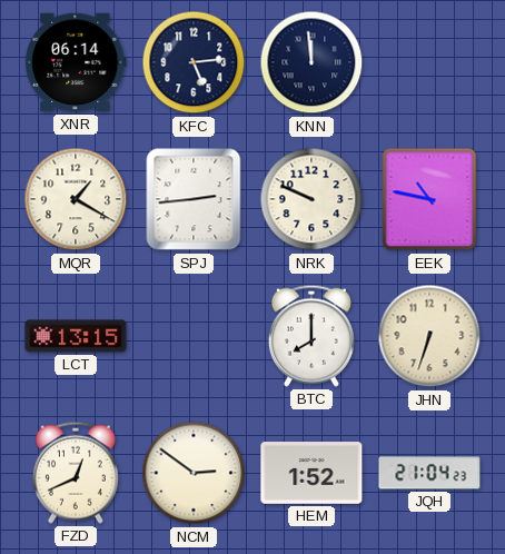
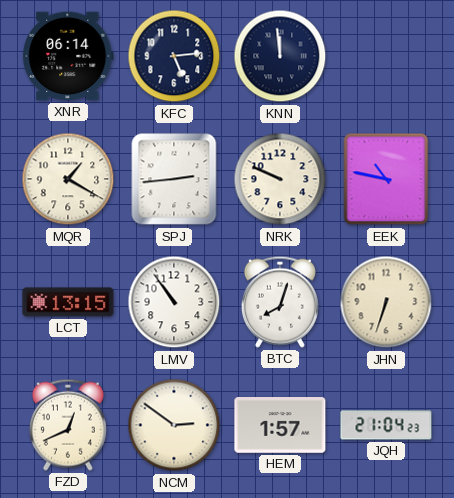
LMV: none -> 10:54
BTC: 8:00 -> 8:03
HEM: 1:52 -> 1:57
